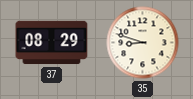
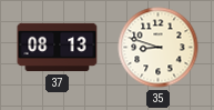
37: 08:29 -> 08:13
